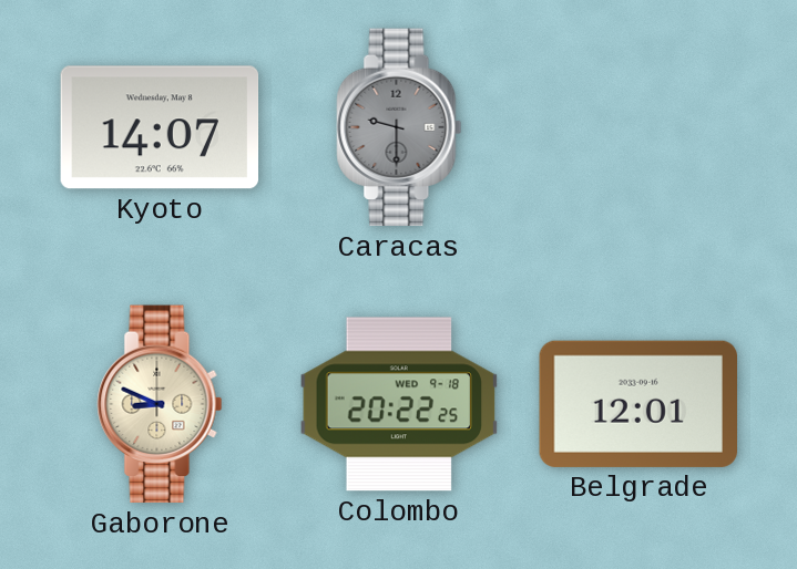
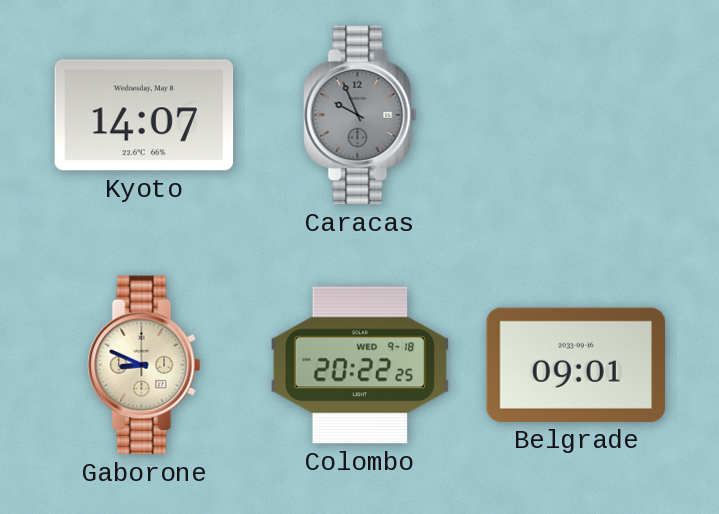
Caracas: 9:30 -> 9:56
Belgrade: 12:01 -> 09:01
